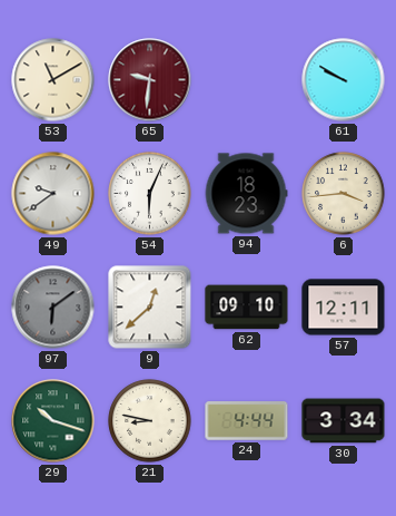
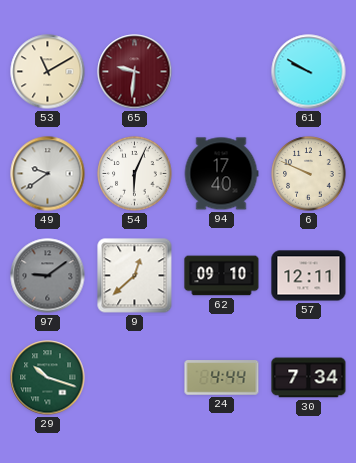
94: 18:23 -> 17:40
6: 3:44 -> 9:49
97: 6:09 -> 9:09
21: 8:47 -> none
30: 3:34 -> 7:34
